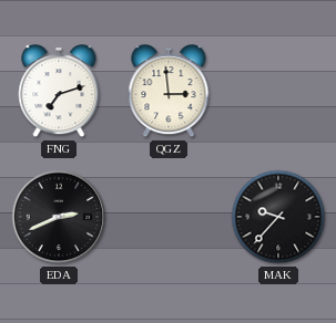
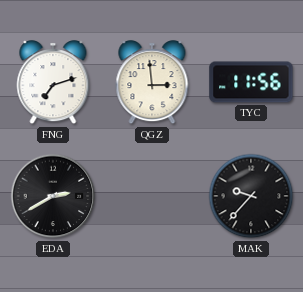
TYC: none -> 11:56
EDA: 2:41 -> 2:40
